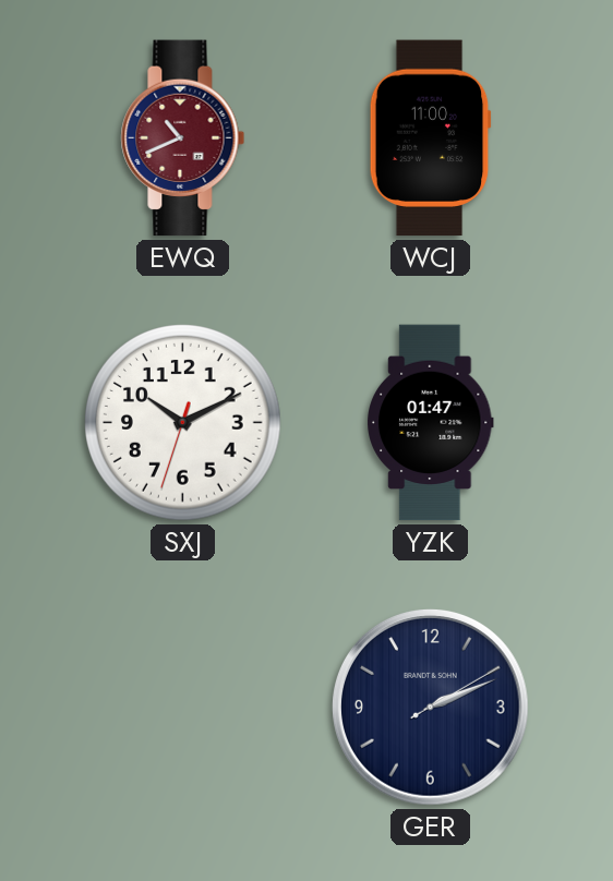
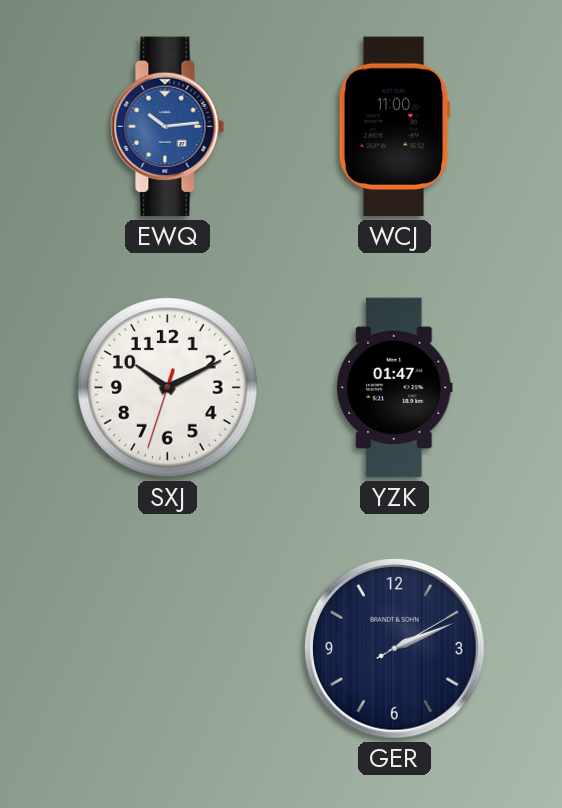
EWQ: 10:41 -> 10:14
EWQ dial: burgundy -> blue
